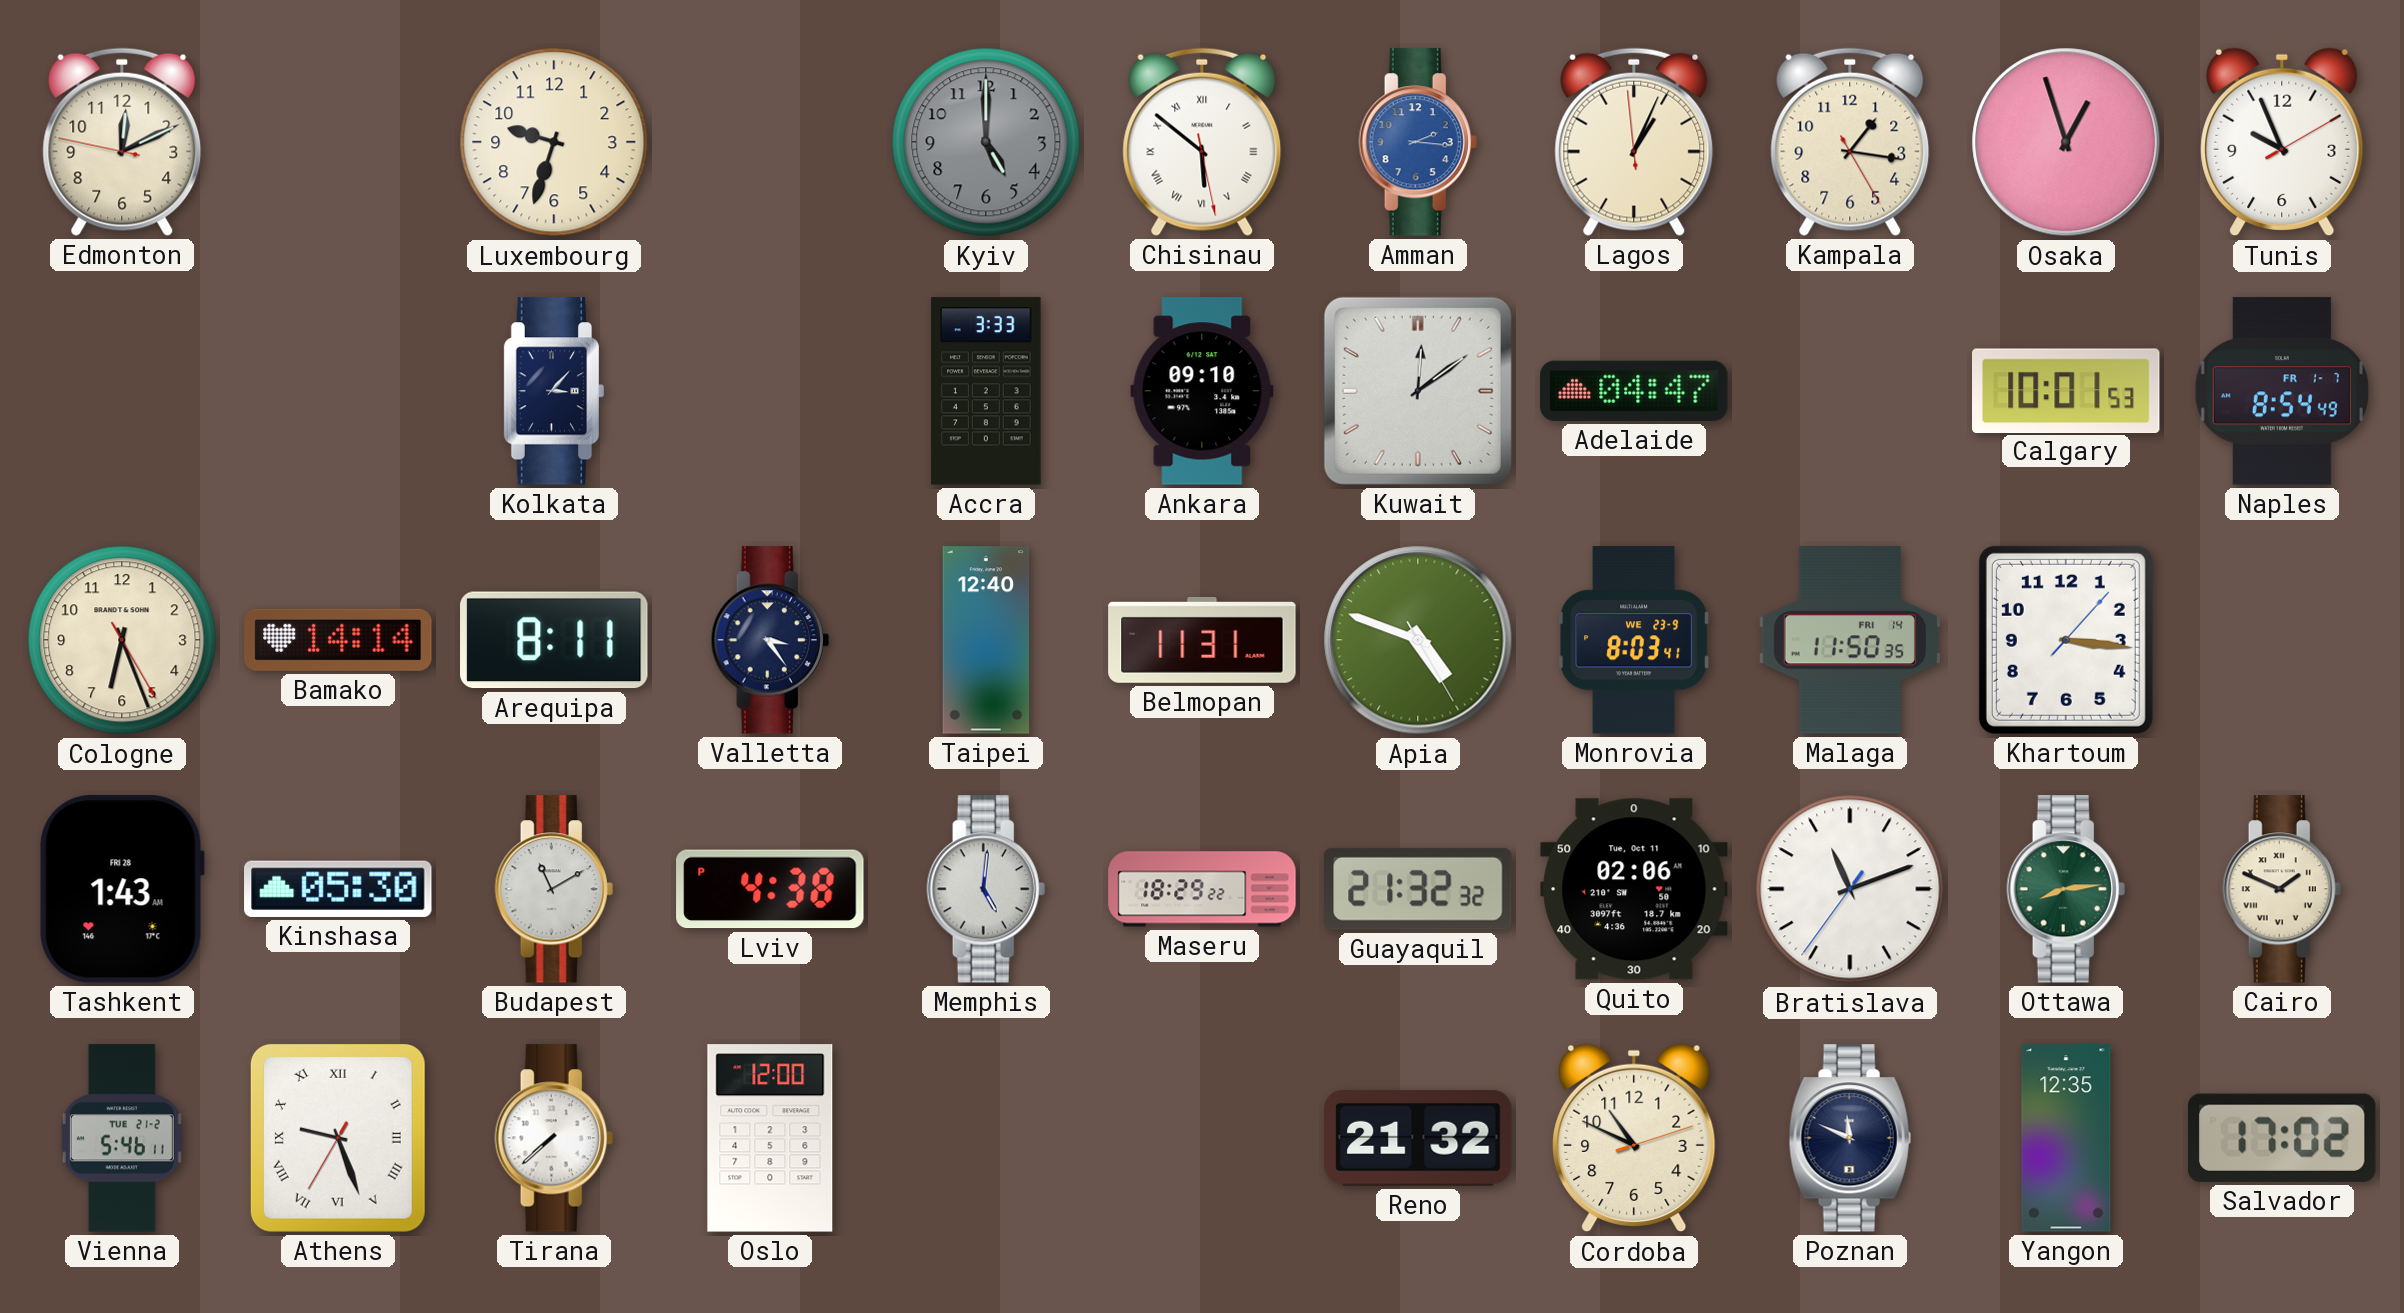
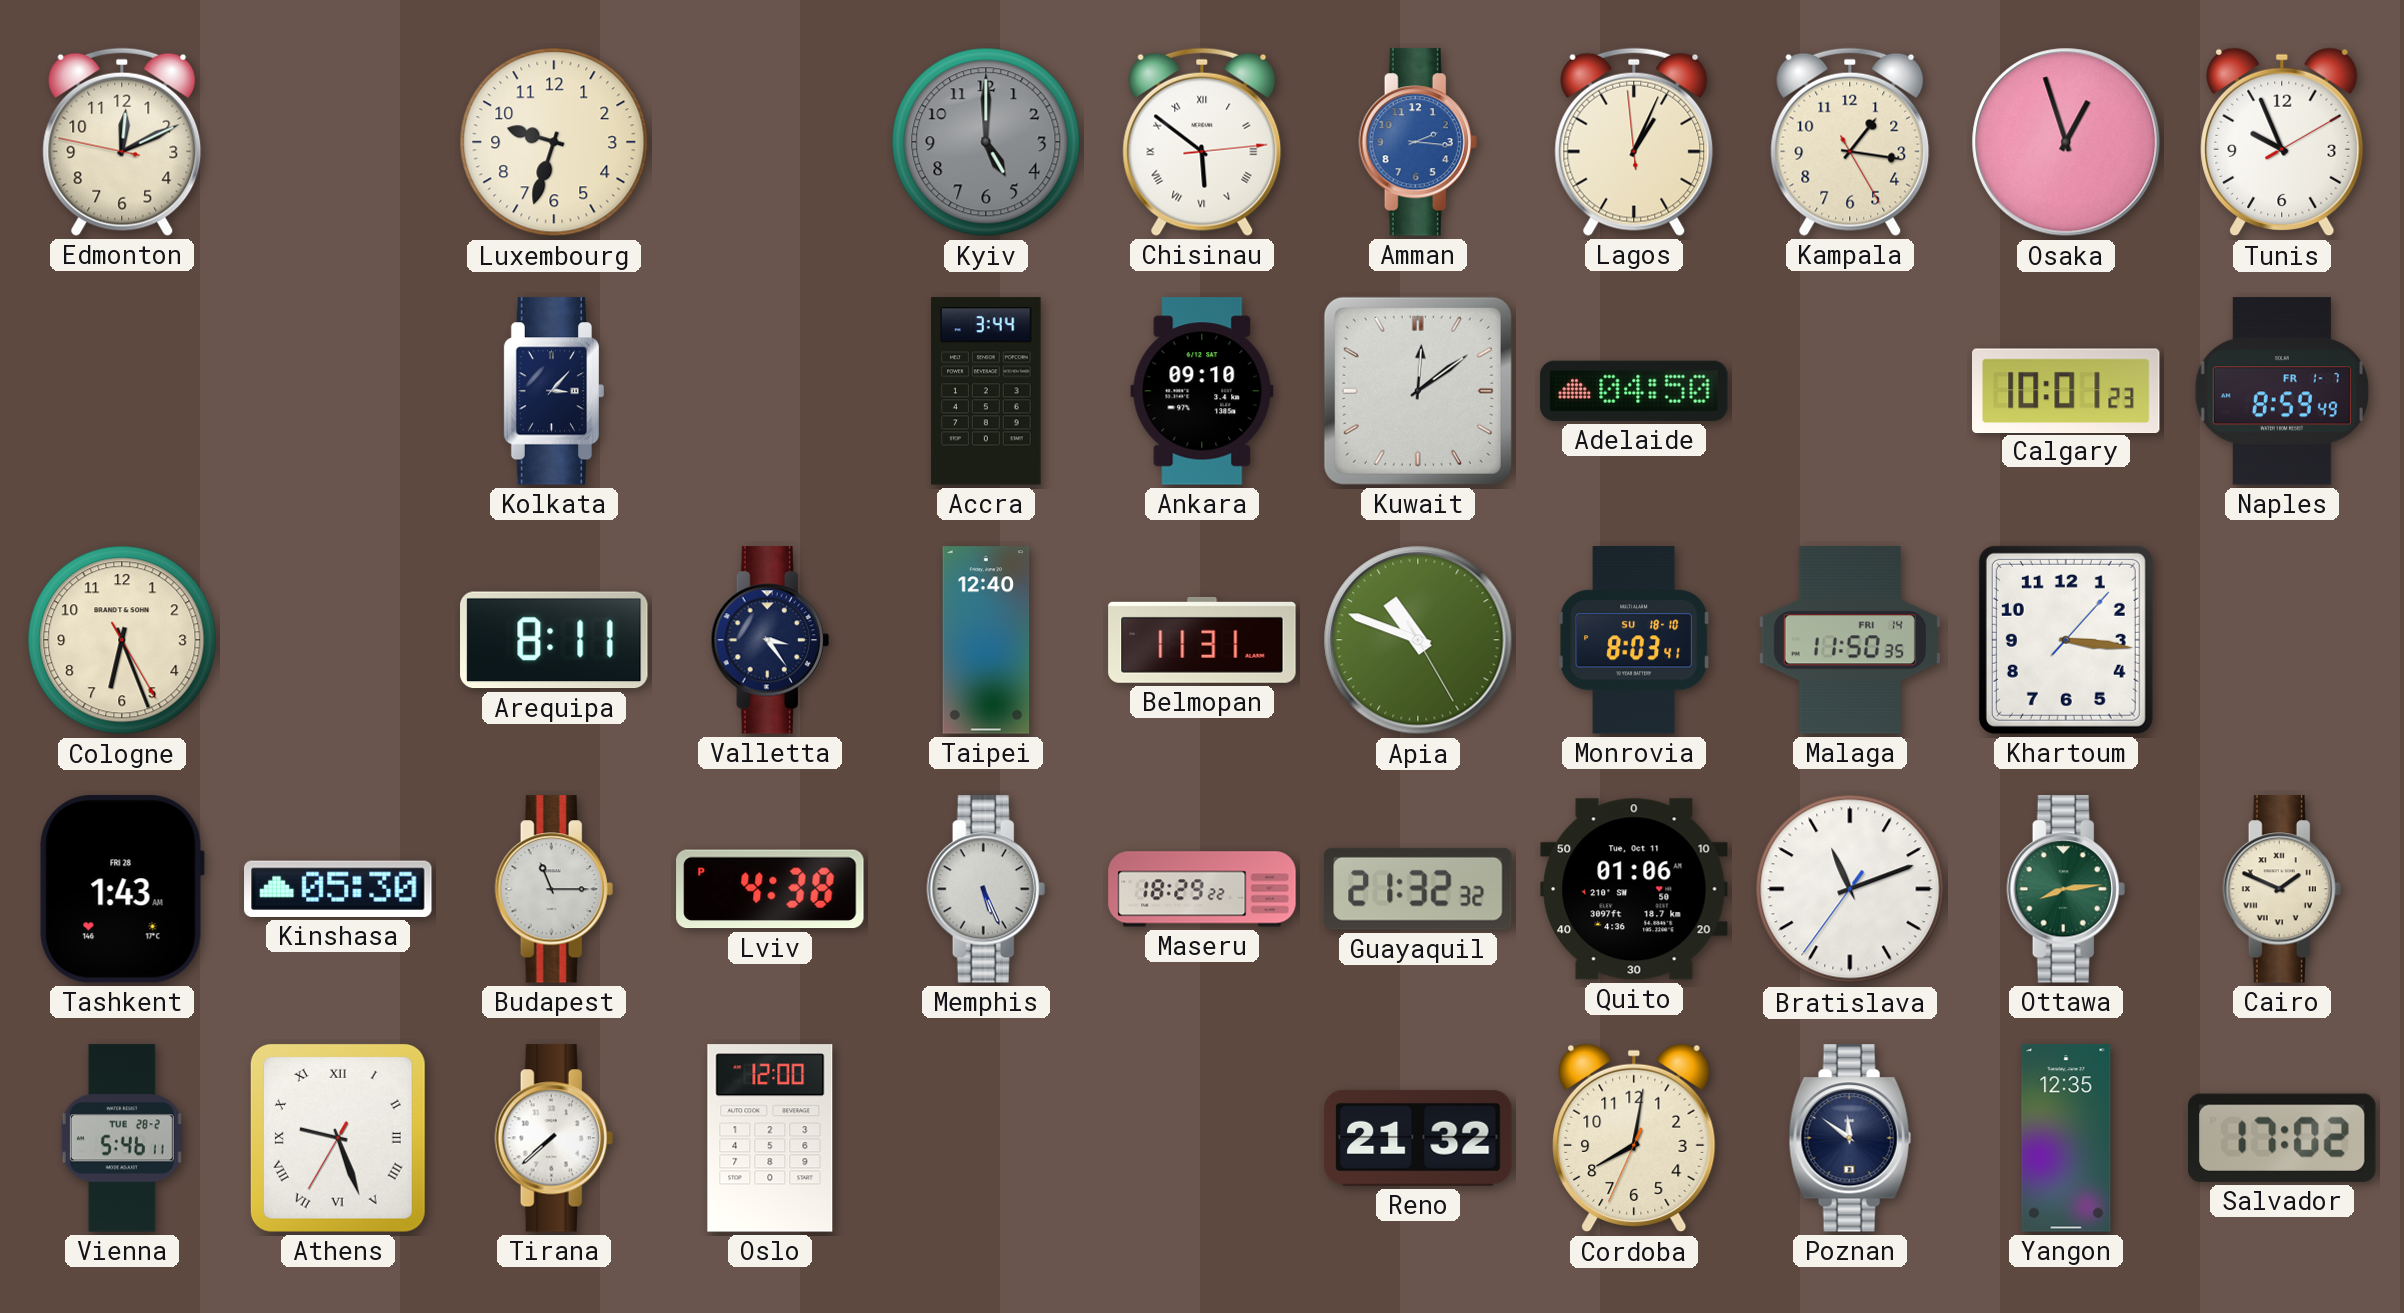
Chisinau: 5:51:28 -> 5:51:14
Accra: 3:33 -> 3:44
Adelaide: 04:47 -> 04:50
Calgary: 10:01:53 -> 10:01:23
Naples: 8:54 -> 8:59
Bamako: 14:14 -> none
Apia: 4:48 -> 10:48
Monrovia date: WE 23-9 -> SU 18-10
Budapest: 11:10 -> 11:15
Memphis: 5:01 -> 5:26
Quito: 02:06 -> 01:06
Vienna date: TUE 21-2 -> TUE 28-2
Cordoba: 10:49 -> 8:01
Poznan: 11:49 -> 11:51
